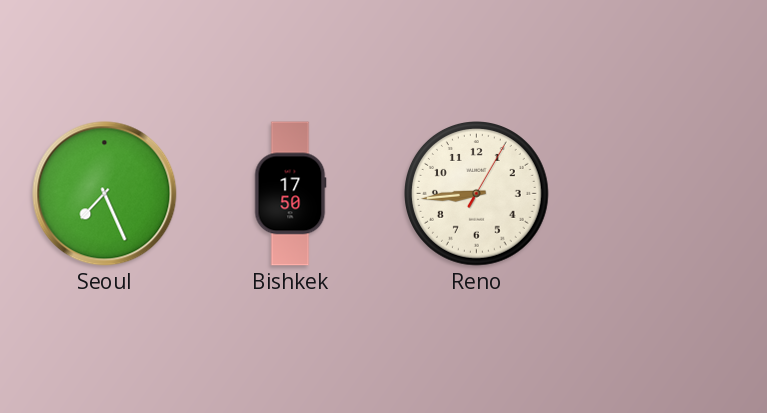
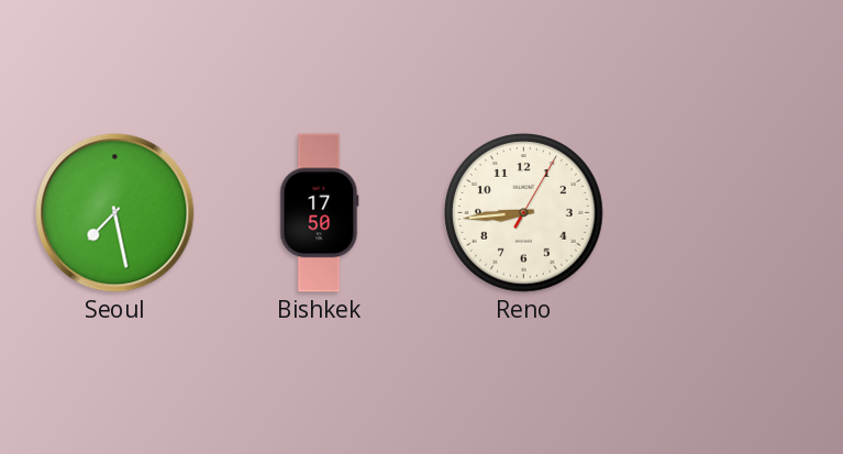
Seoul: 7:26 -> 7:28
